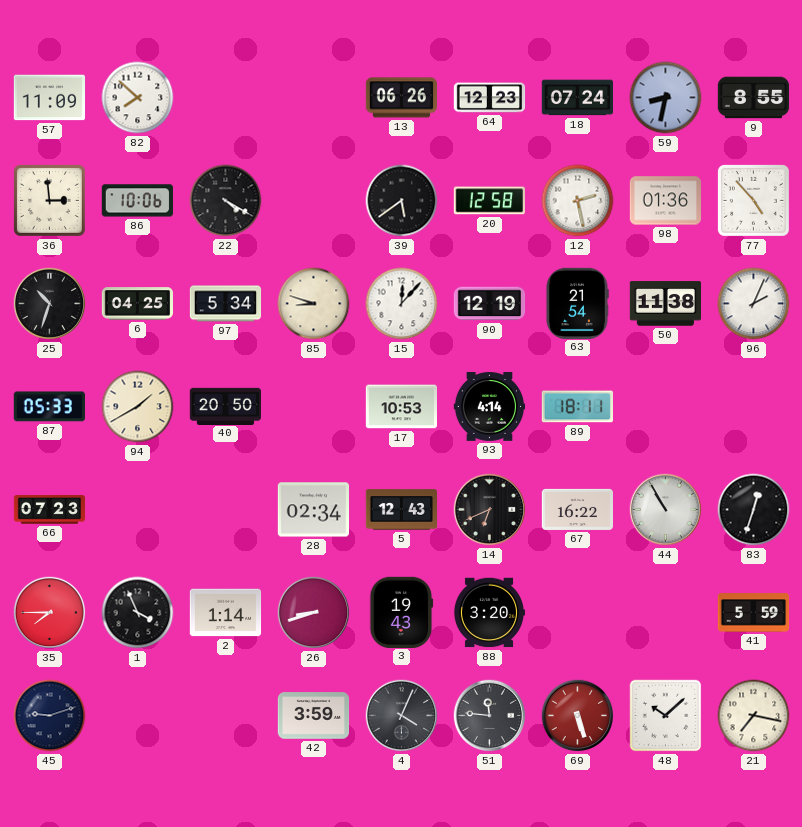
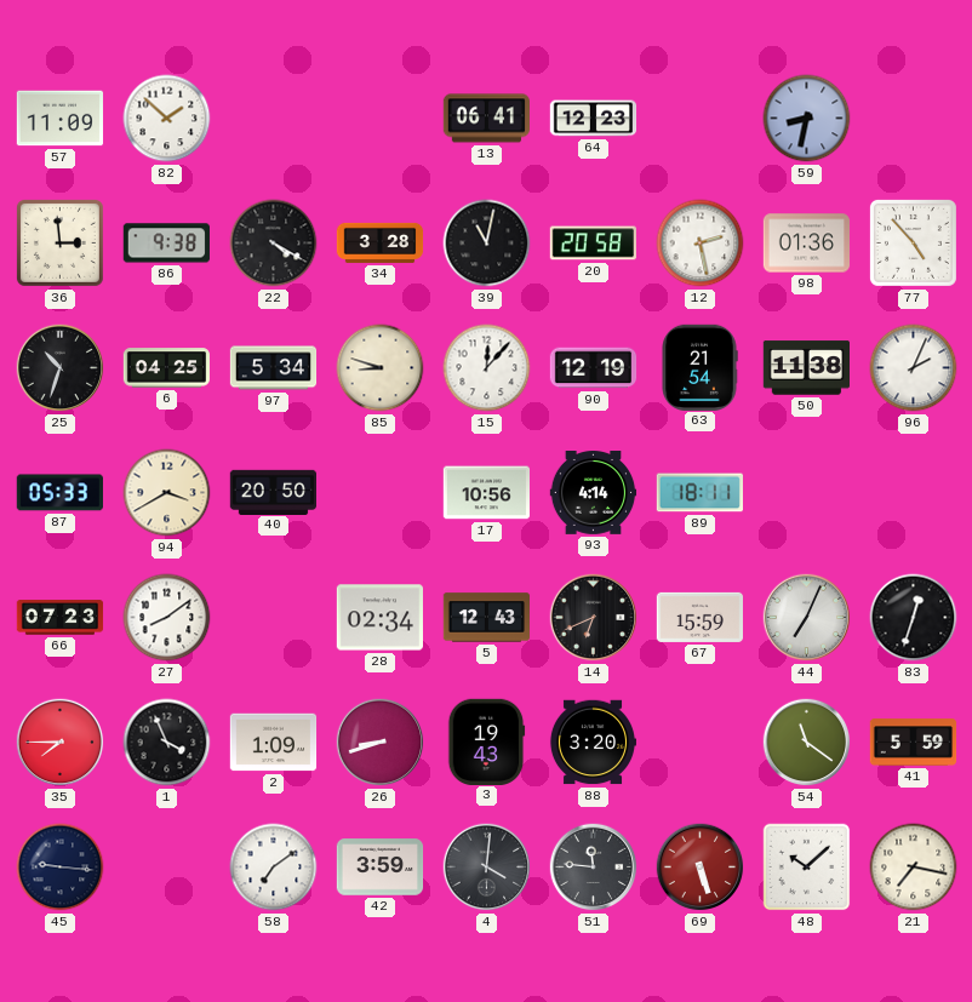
82: 7:52 -> 1:52
13: 06:26 -> 06:41
18: 07:24 -> none
9: 8:55 -> none
86: 10:06 -> 9:38
34: none -> 3:28
39: 5:39 -> 11:02
20: 12:58 -> 20:58
94: 1:40 -> 3:40
17: 10:53 -> 10:56
27: none -> 8:09
67: 16:22 -> 15:59
44: 10:55 -> 7:04
2: 1:14 -> 1:09
54: none -> 11:21
45: 9:12 -> 9:16
58: none -> 7:09
4: 4:04 -> 4:01
